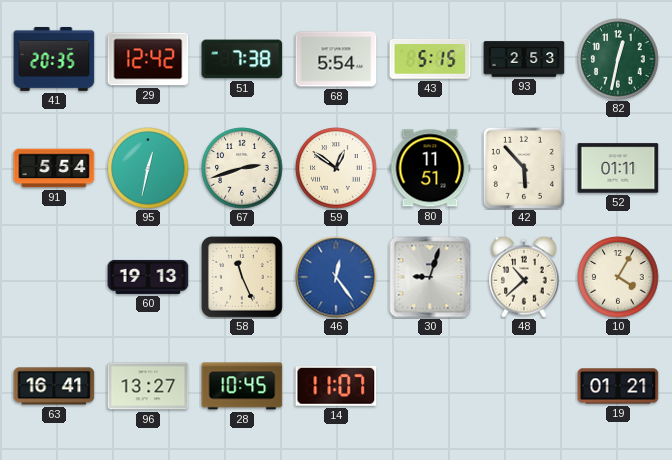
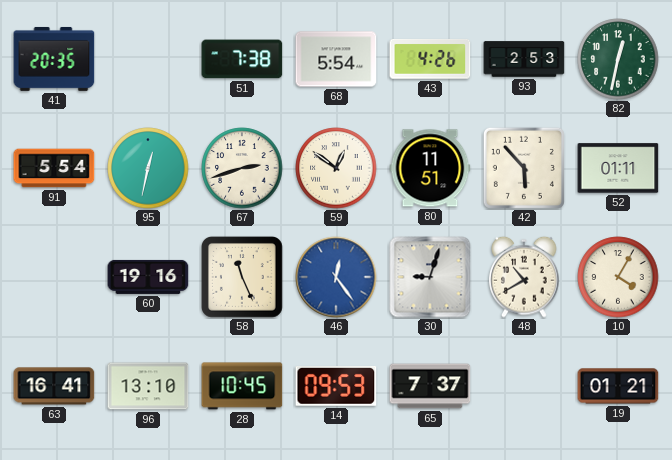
29: 12:42 -> none
43: 5:15 -> 4:26
60: 19:13 -> 19:16
48: 10:38 -> 10:40
96: 13:27 -> 13:10
14: 11:07 -> 09:53
65: none -> 7:37
